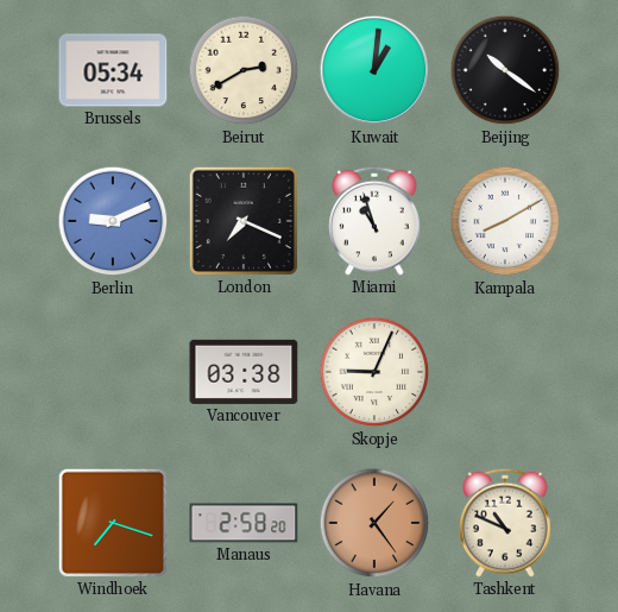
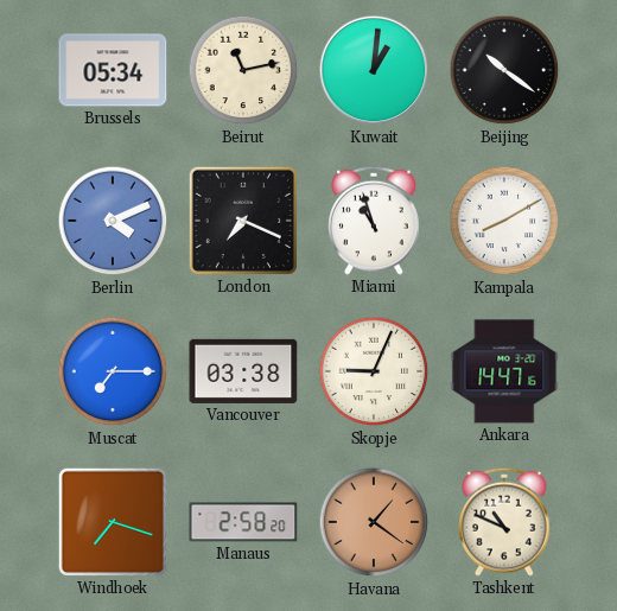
Beirut: 2:40 -> 11:13
Berlin: 9:11 -> 4:11
Muscat: none -> 7:15
Ankara: none -> 14:47
Havana: 1:24 -> 1:21
